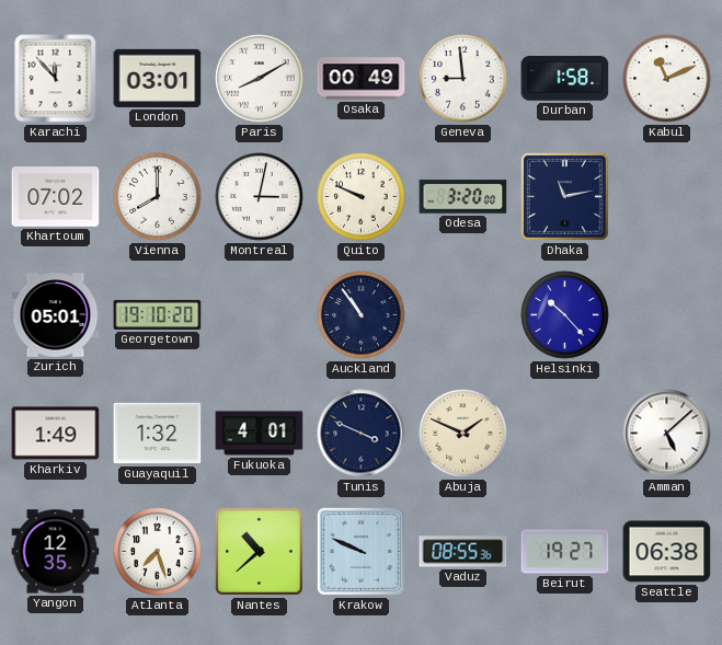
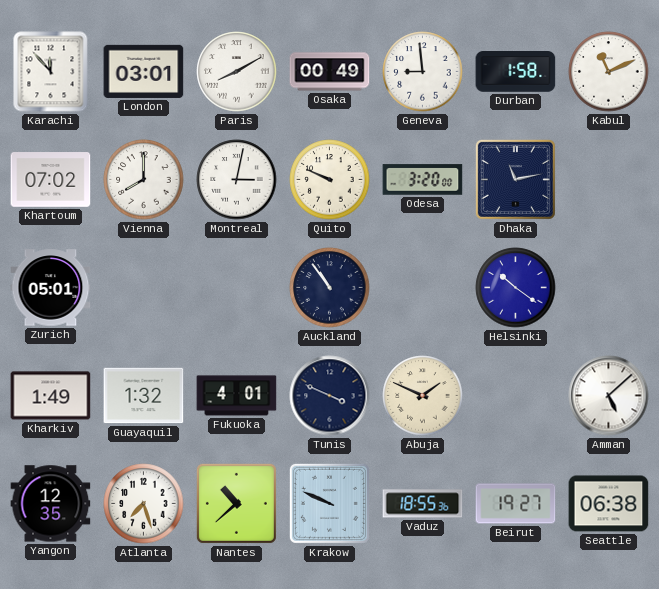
Georgetown: 19:10 -> none
Helsinki: 10:23 -> 10:21
Vaduz: 08:55 -> 18:55
